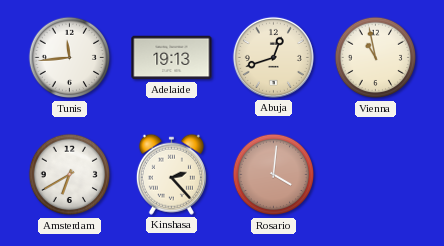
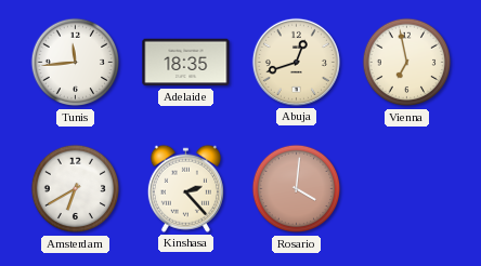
Adelaide: 19:13 -> 18:35
Vienna: 10:58 -> 6:58
